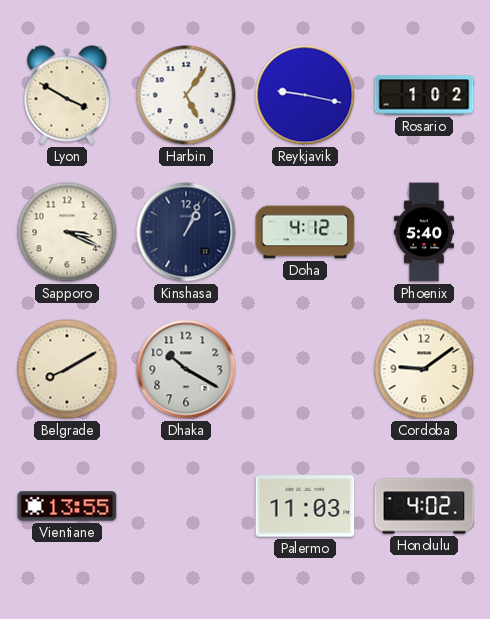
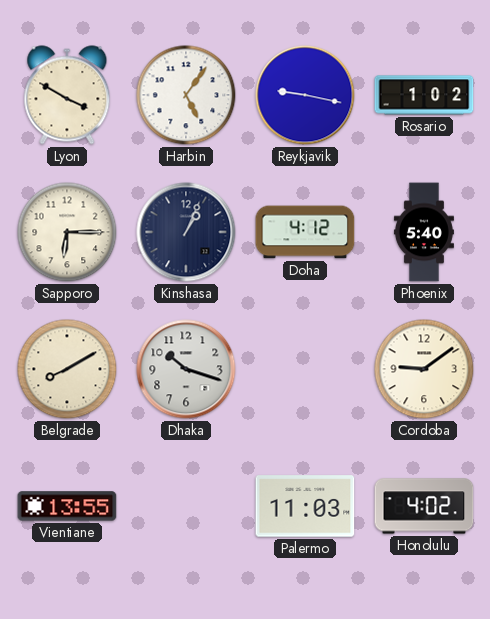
Sapporo: 3:19 -> 6:15
Dhaka: 10:20 -> 10:18
